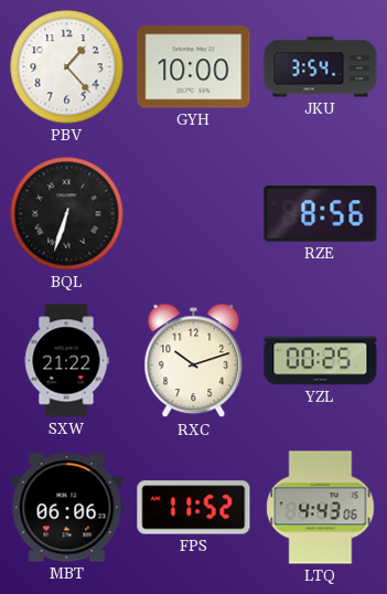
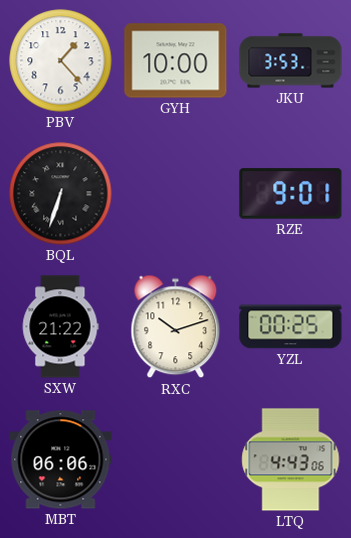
JKU: 3:54 -> 3:53
RZE: 8:56 -> 9:01
FPS: 11:52 -> none
